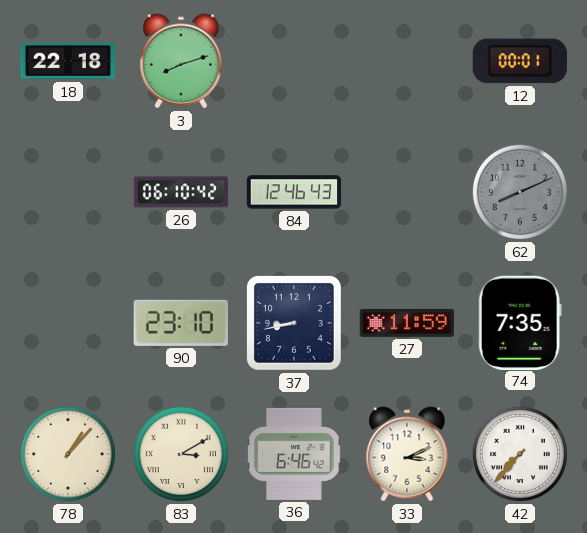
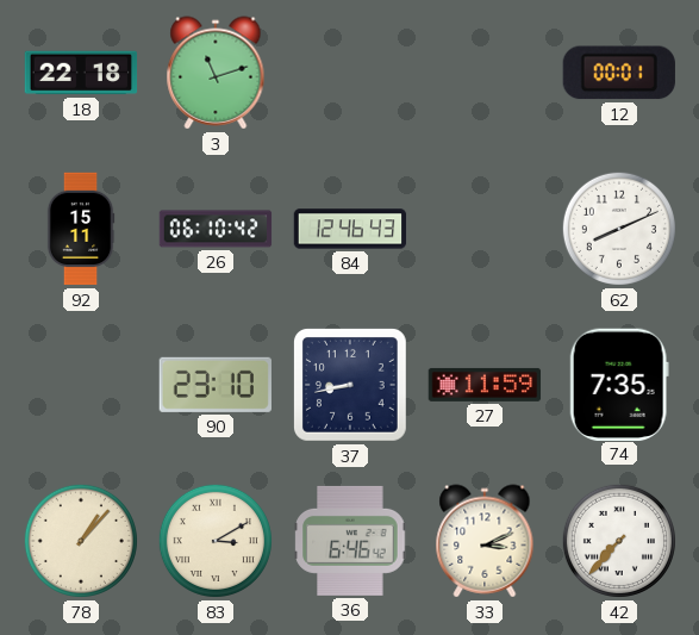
3: 8:12 -> 11:12
92: none -> 15:11
62 dial: grey -> white
